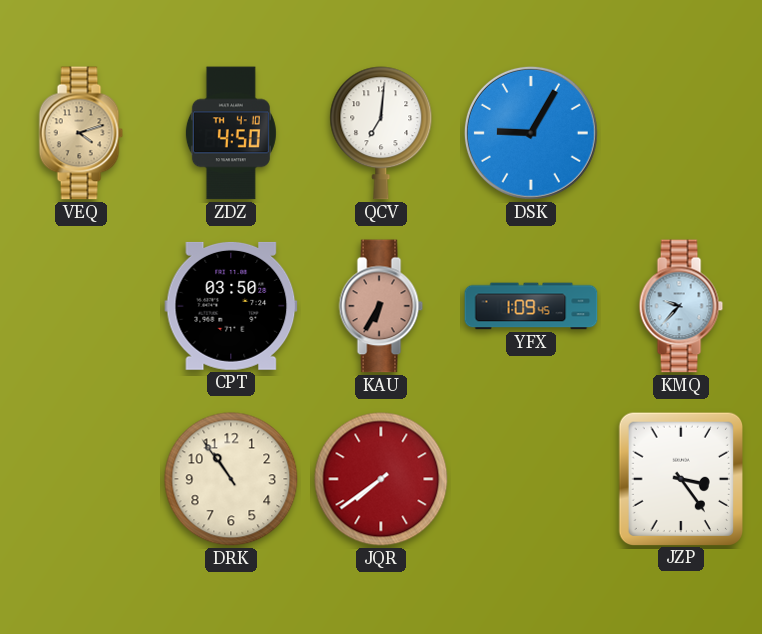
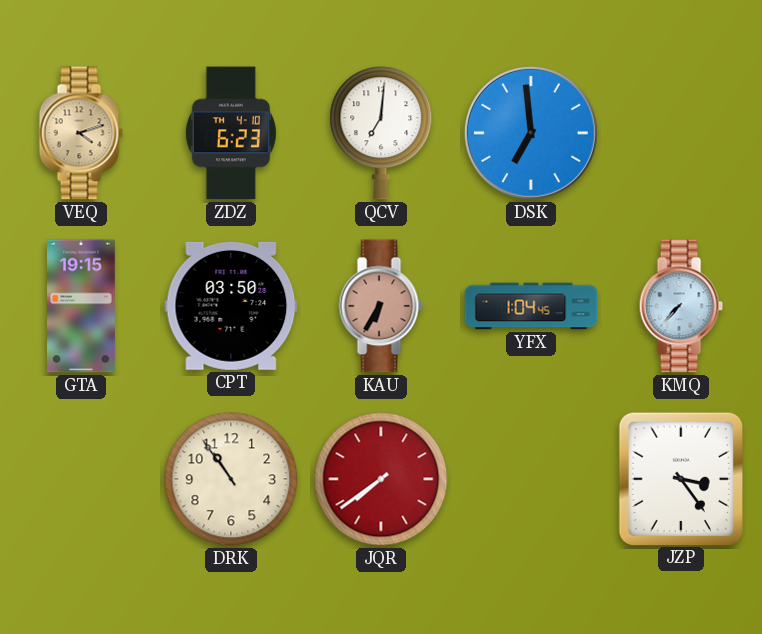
ZDZ: 4:50 -> 6:23
DSK: 9:05 -> 6:59
GTA: none -> 19:15
YFX: 1:09 -> 1:04
KMQ: 9:37 -> 7:37
